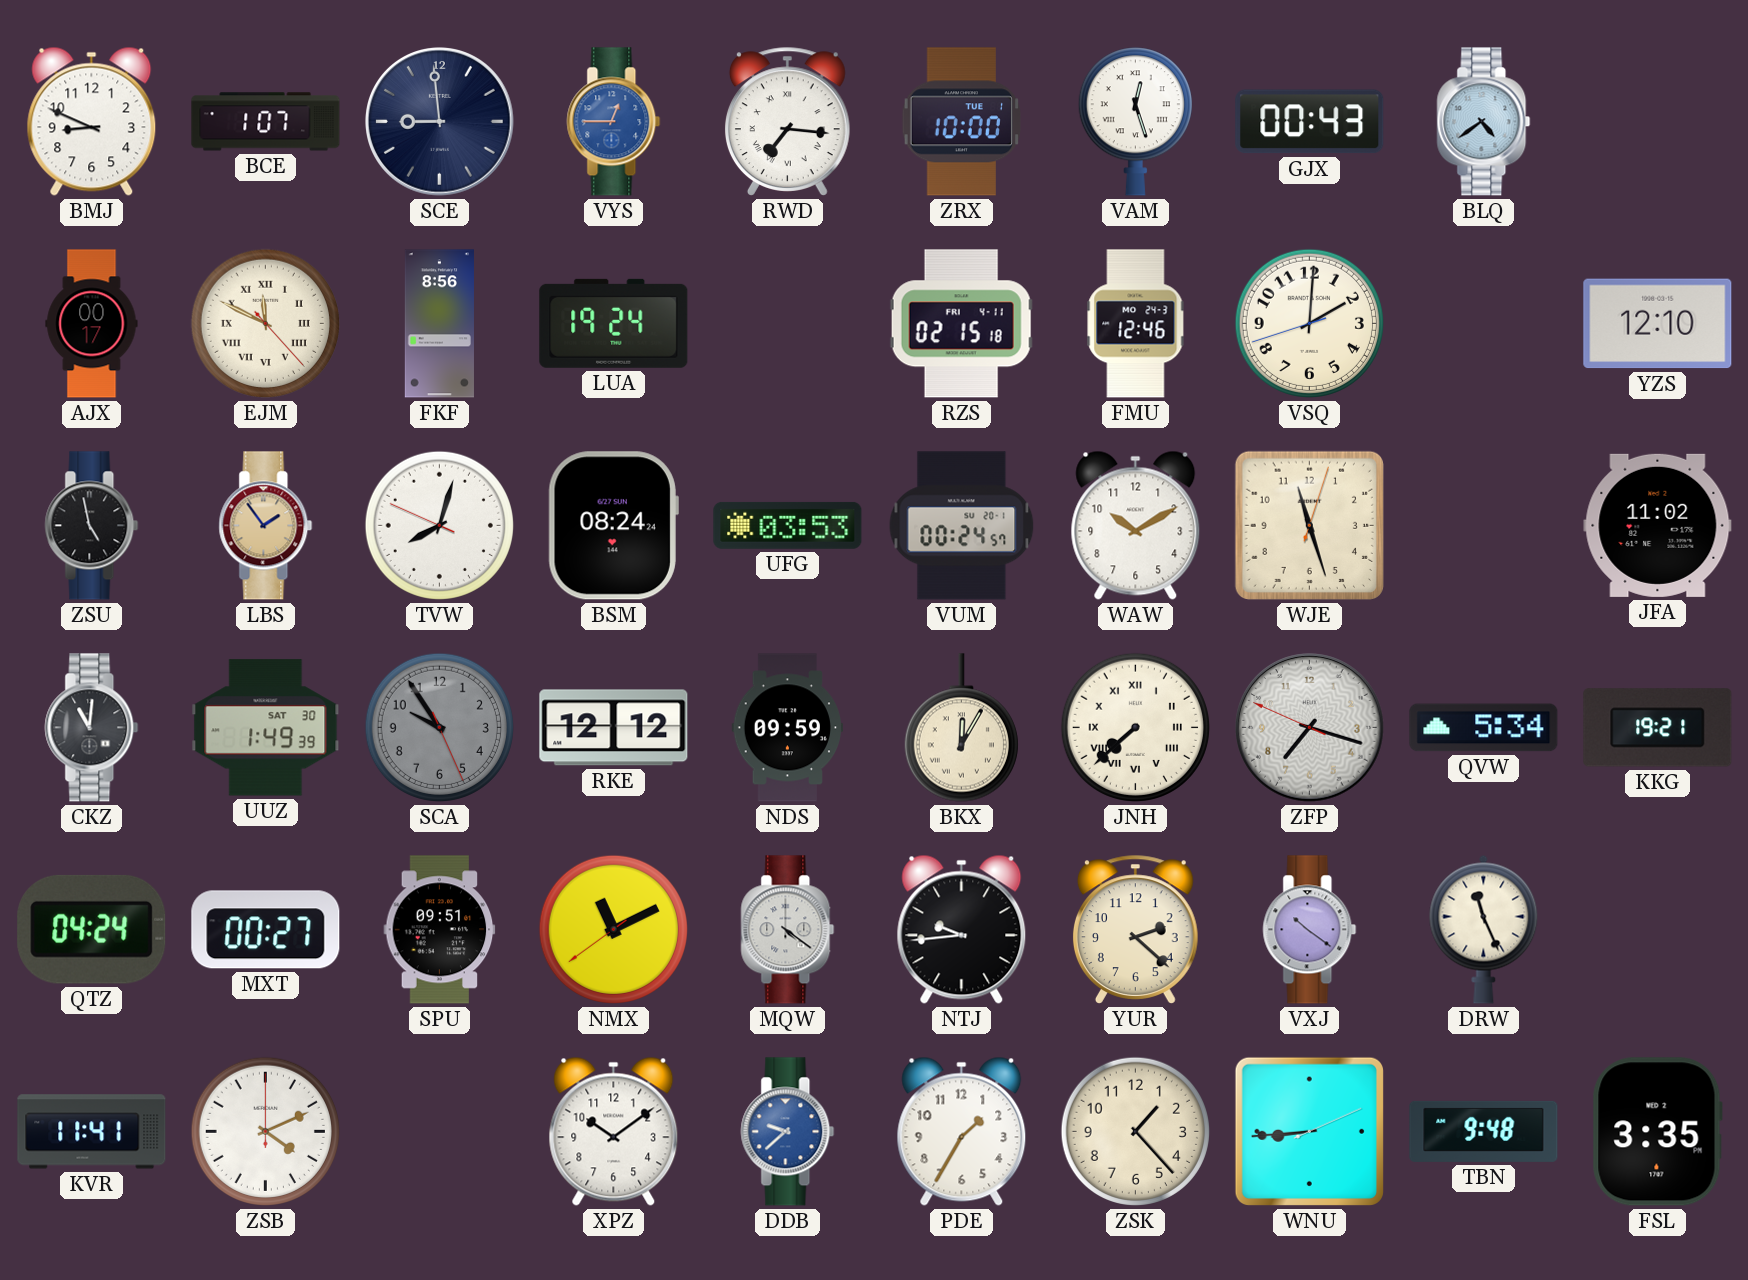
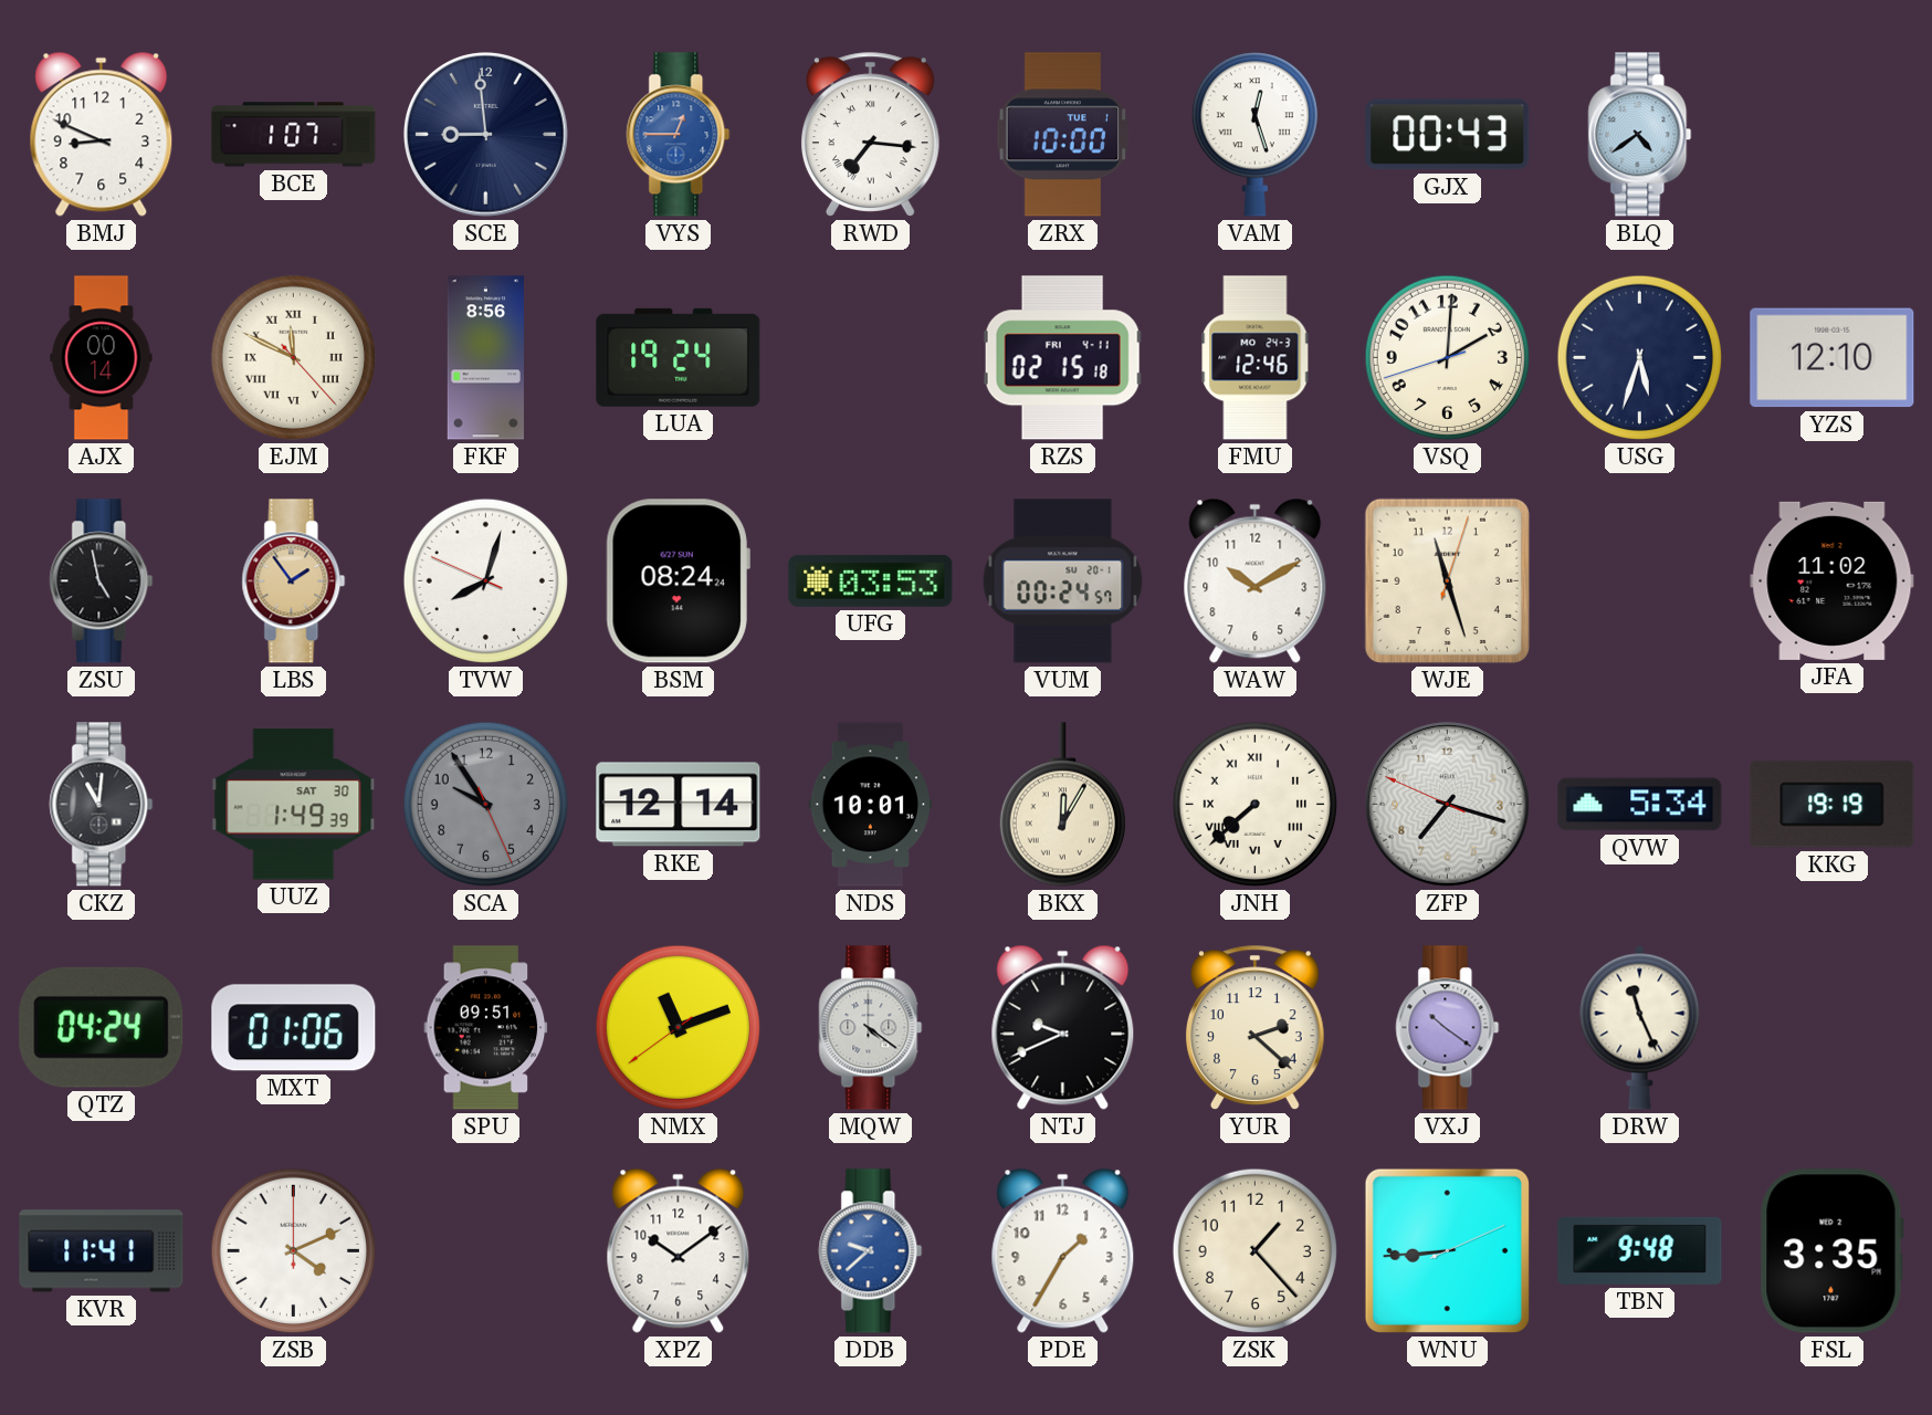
AJX: 00:17 -> 00:14
USG: none -> 5:33
RKE: 12:12 -> 12:14
NDS: 09:59 -> 10:01
KKG: 19:21 -> 19:19
MXT: 00:27 -> 01:06
NMX: 11:10 -> 11:11
NTJ: 9:44 -> 9:41
